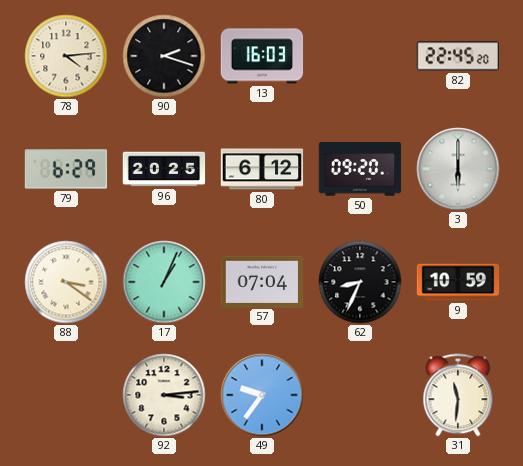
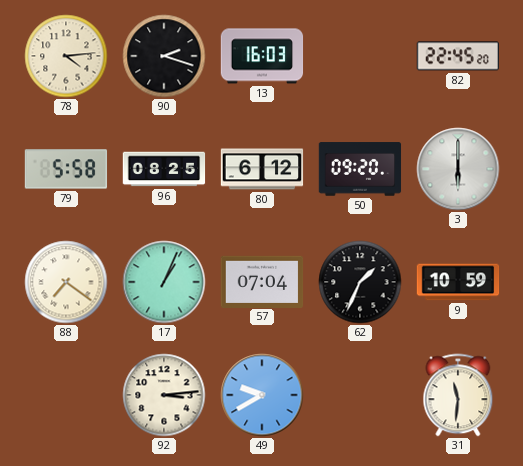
79: 6:29 -> 5:58
96: 20:25 -> 08:25
88: 3:21 -> 7:21
62: 8:34 -> 1:34
49: 9:36 -> 9:40
